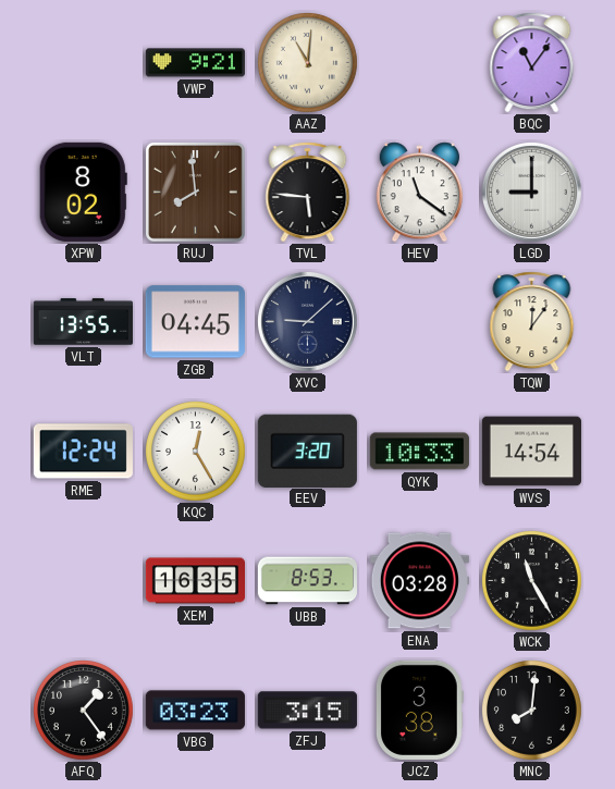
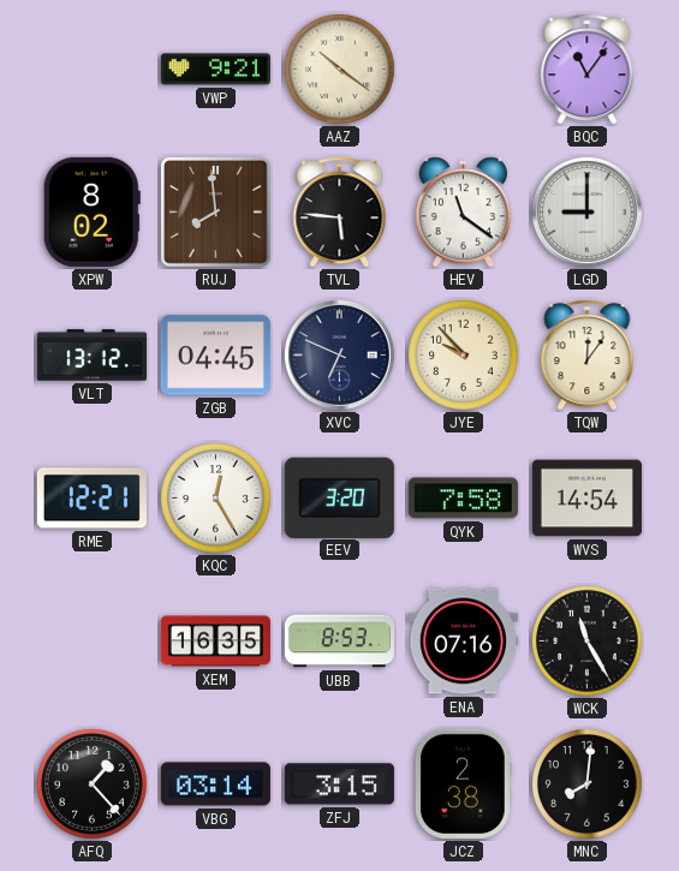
AAZ: 11:01 -> 10:21
VLT: 13:55 -> 13:12
XVC: 9:08 -> 6:49
JYE: none -> 9:53
RME: 12:24 -> 12:21
QYK: 10:33 -> 7:58
ENA: 03:28 -> 07:16
AFQ: 1:24 -> 1:23
VBG: 03:23 -> 03:14
JCZ: 3:38 -> 2:38
